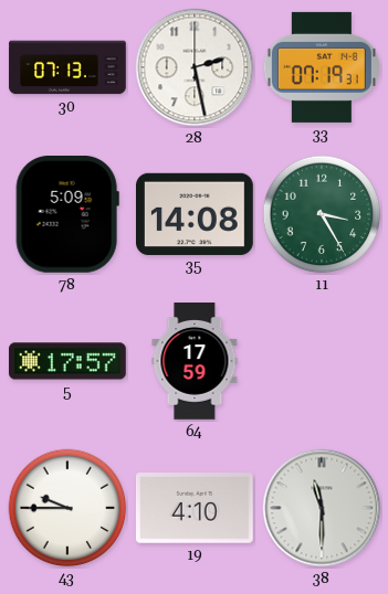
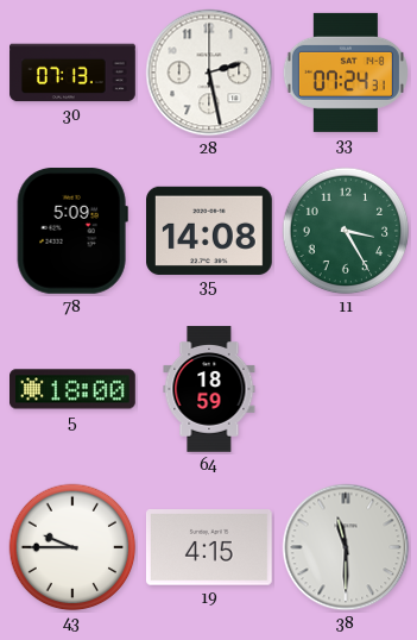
33: 07:19 -> 07:24
5: 17:57 -> 18:00
64: 17:59 -> 18:59
19: 4:10 -> 4:15
